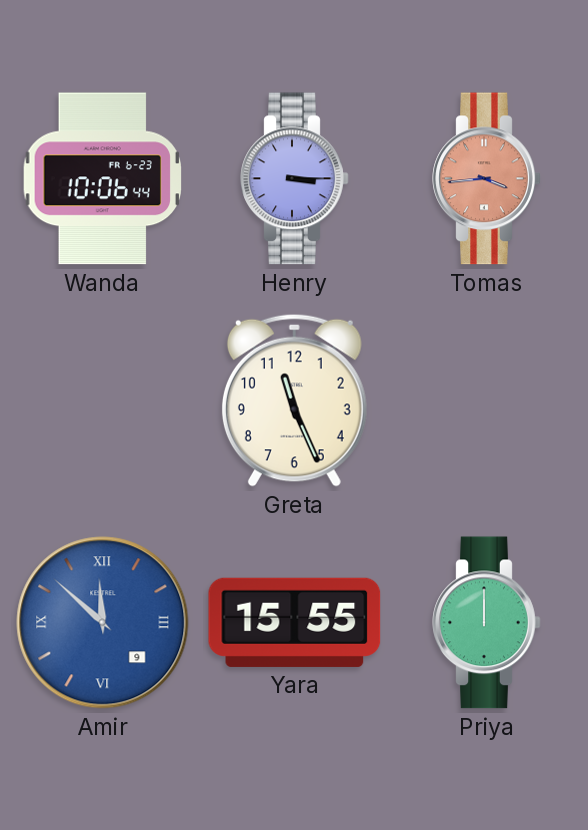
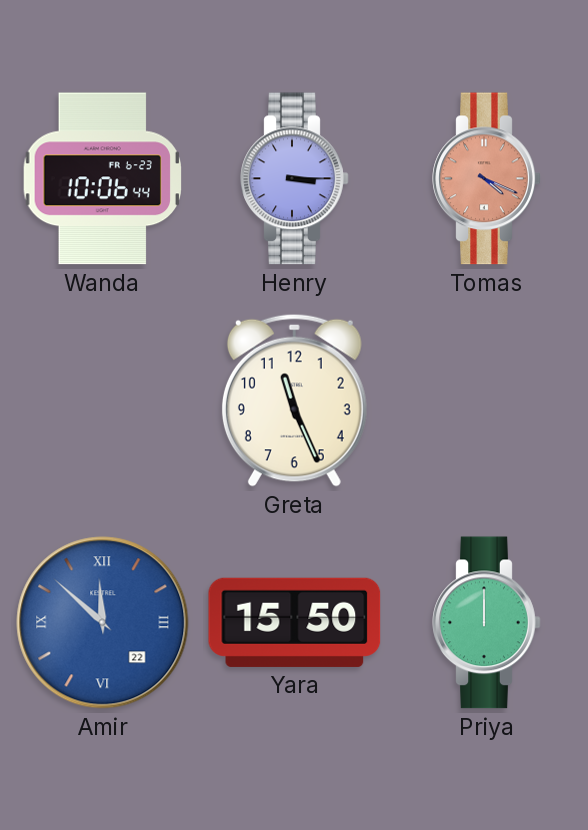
Tomas: 3:44 -> 4:19
Amir date: 9 -> 22
Yara: 15:55 -> 15:50
